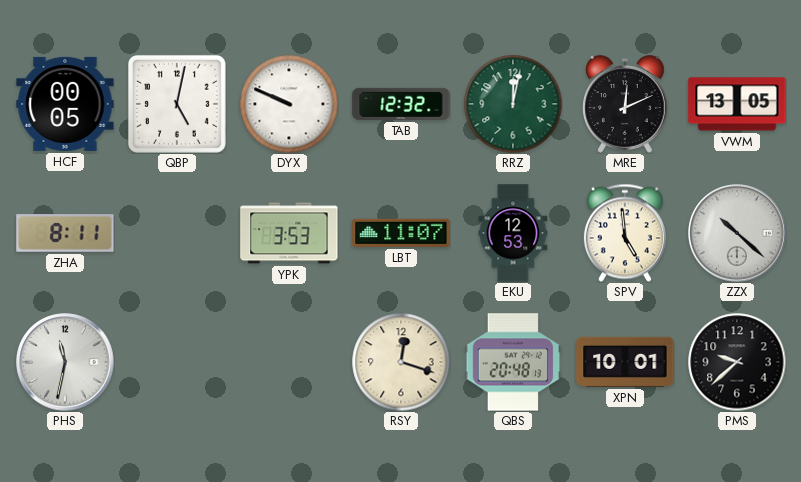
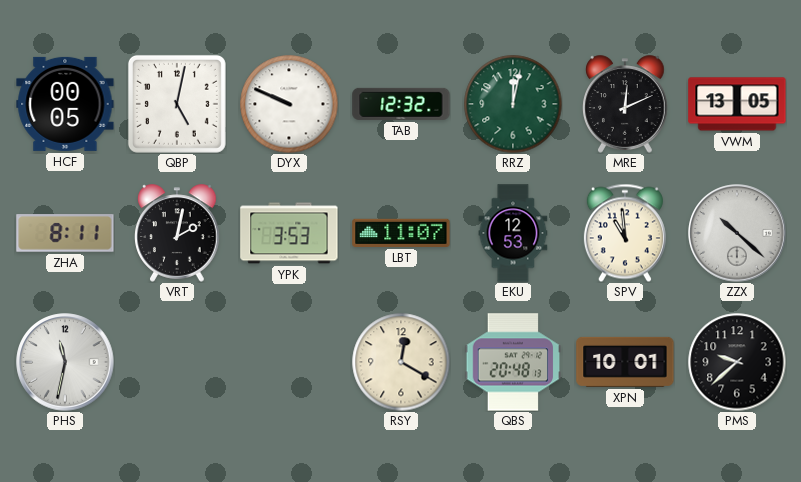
VRT: none -> 2:02
SPV: 4:59 -> 10:59
RSY: 12:18 -> 12:20
